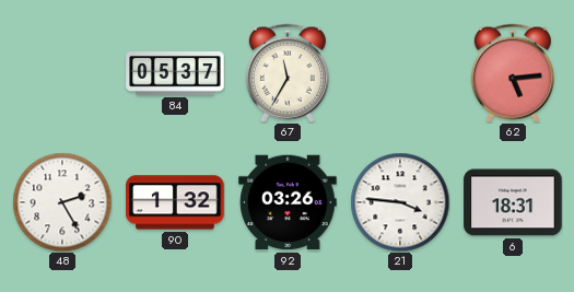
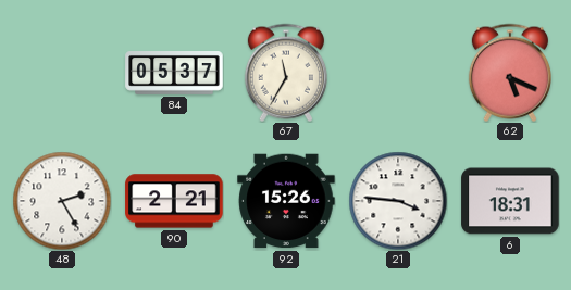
62: 5:14 -> 5:19
90: 1:32 -> 2:21
92: 03:26 -> 15:26
